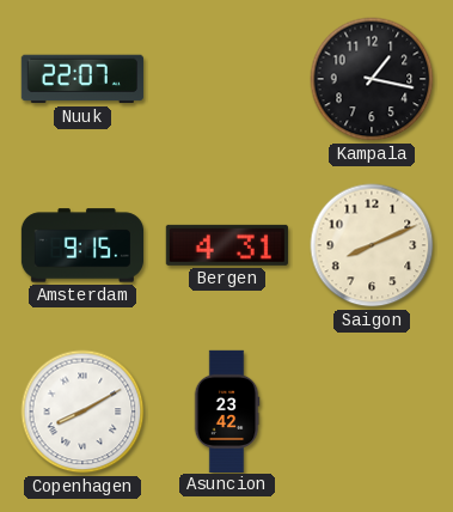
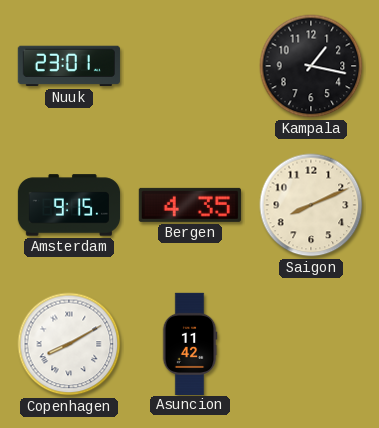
Nuuk: 22:07 -> 23:01
Bergen: 4:31 -> 4:35
Asuncion: 23:42 -> 11:42
